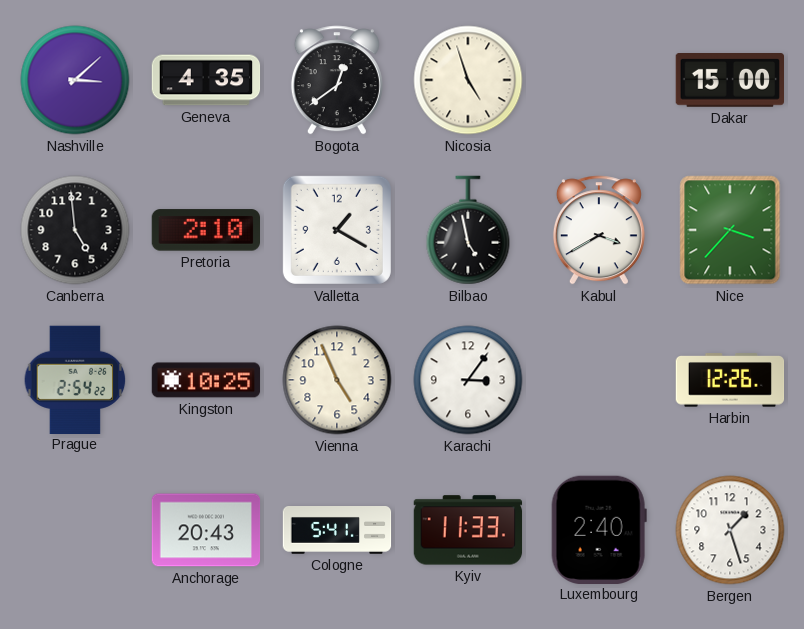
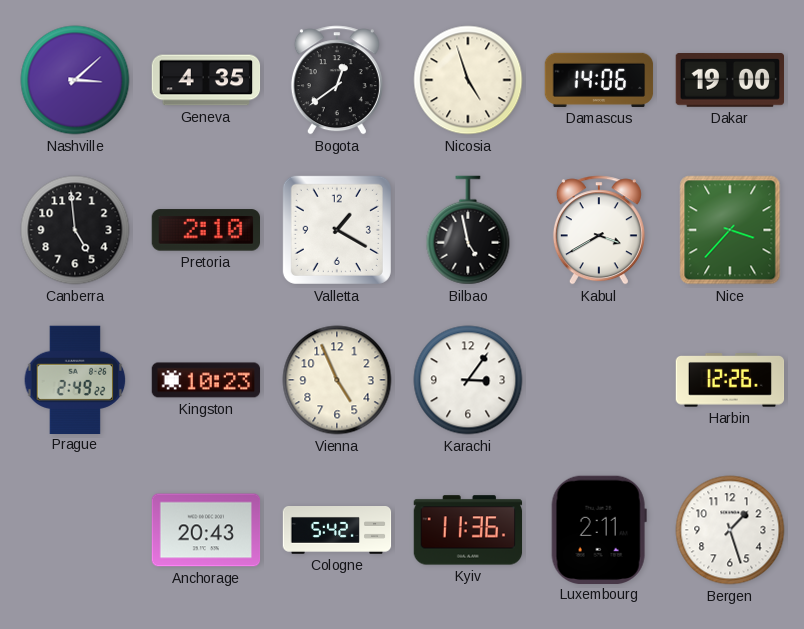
Damascus: none -> 14:06
Dakar: 15:00 -> 19:00
Prague: 2:54 -> 2:49
Kingston: 10:25 -> 10:23
Cologne: 5:41 -> 5:42
Kyiv: 11:33 -> 11:36
Luxembourg: 2:40 -> 2:11
